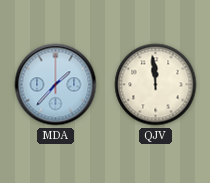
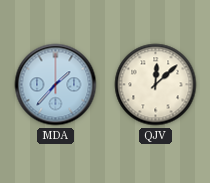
QJV: 11:59 -> 12:08
